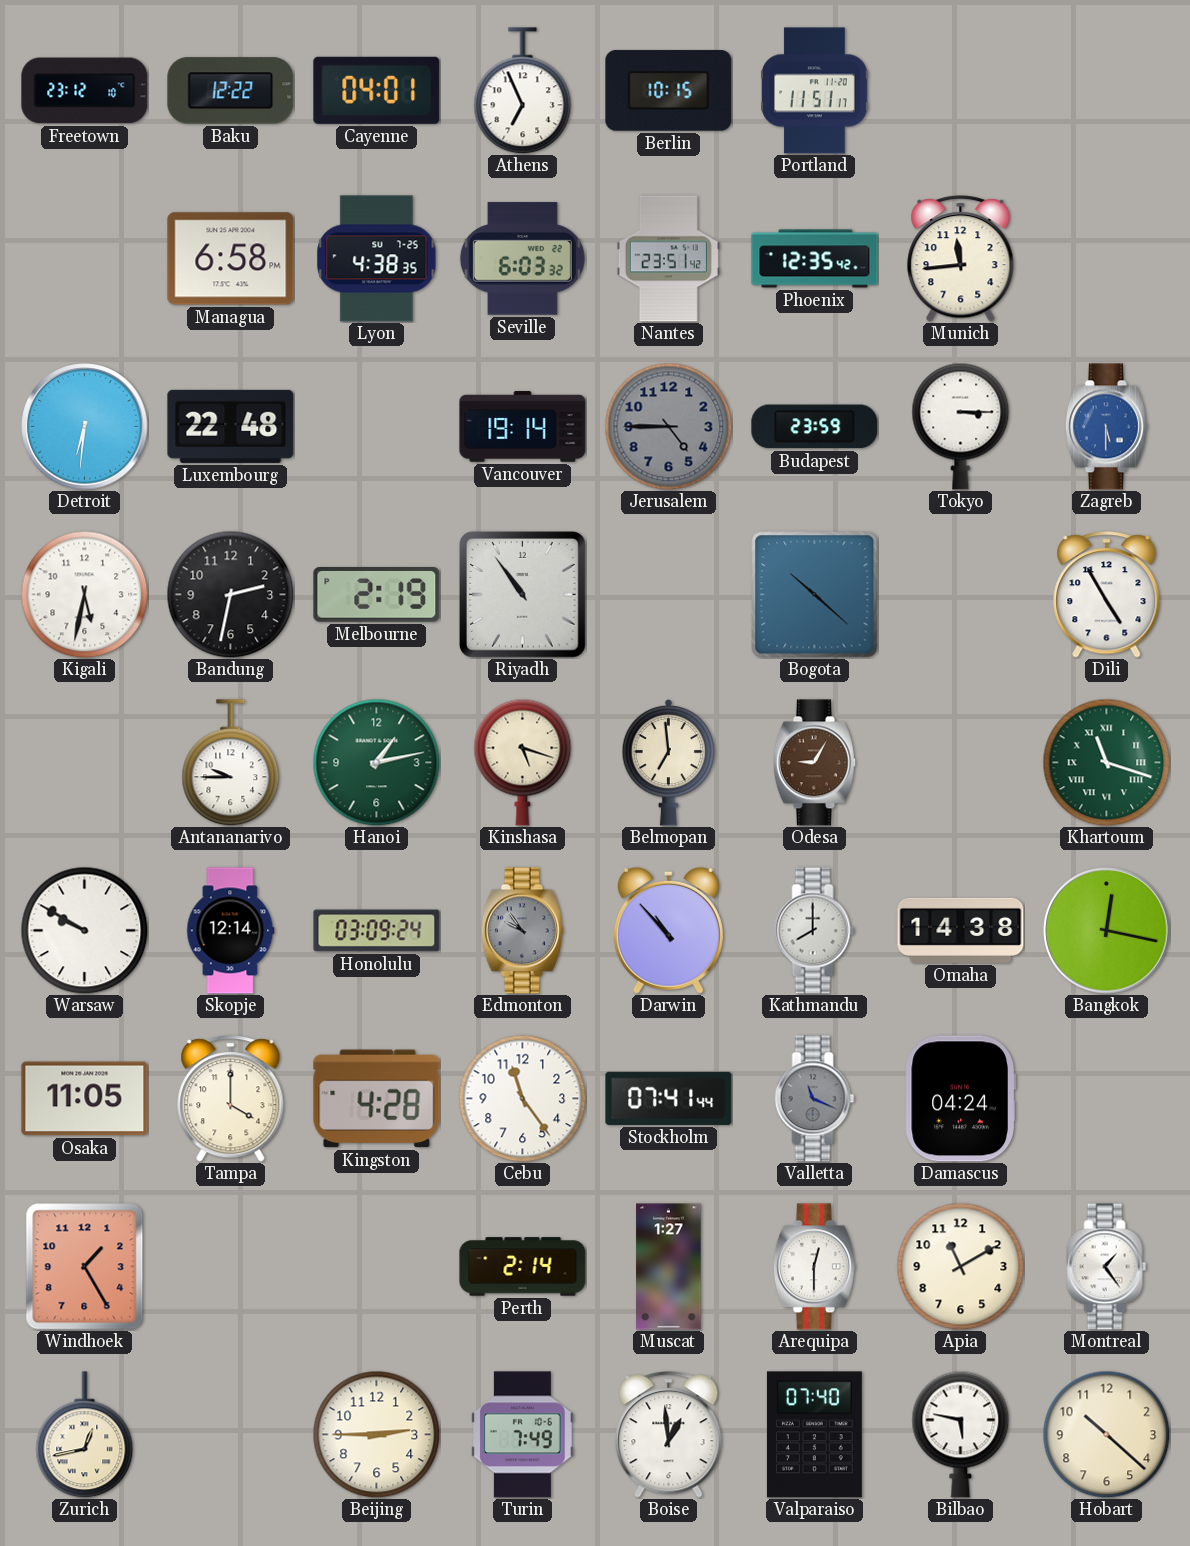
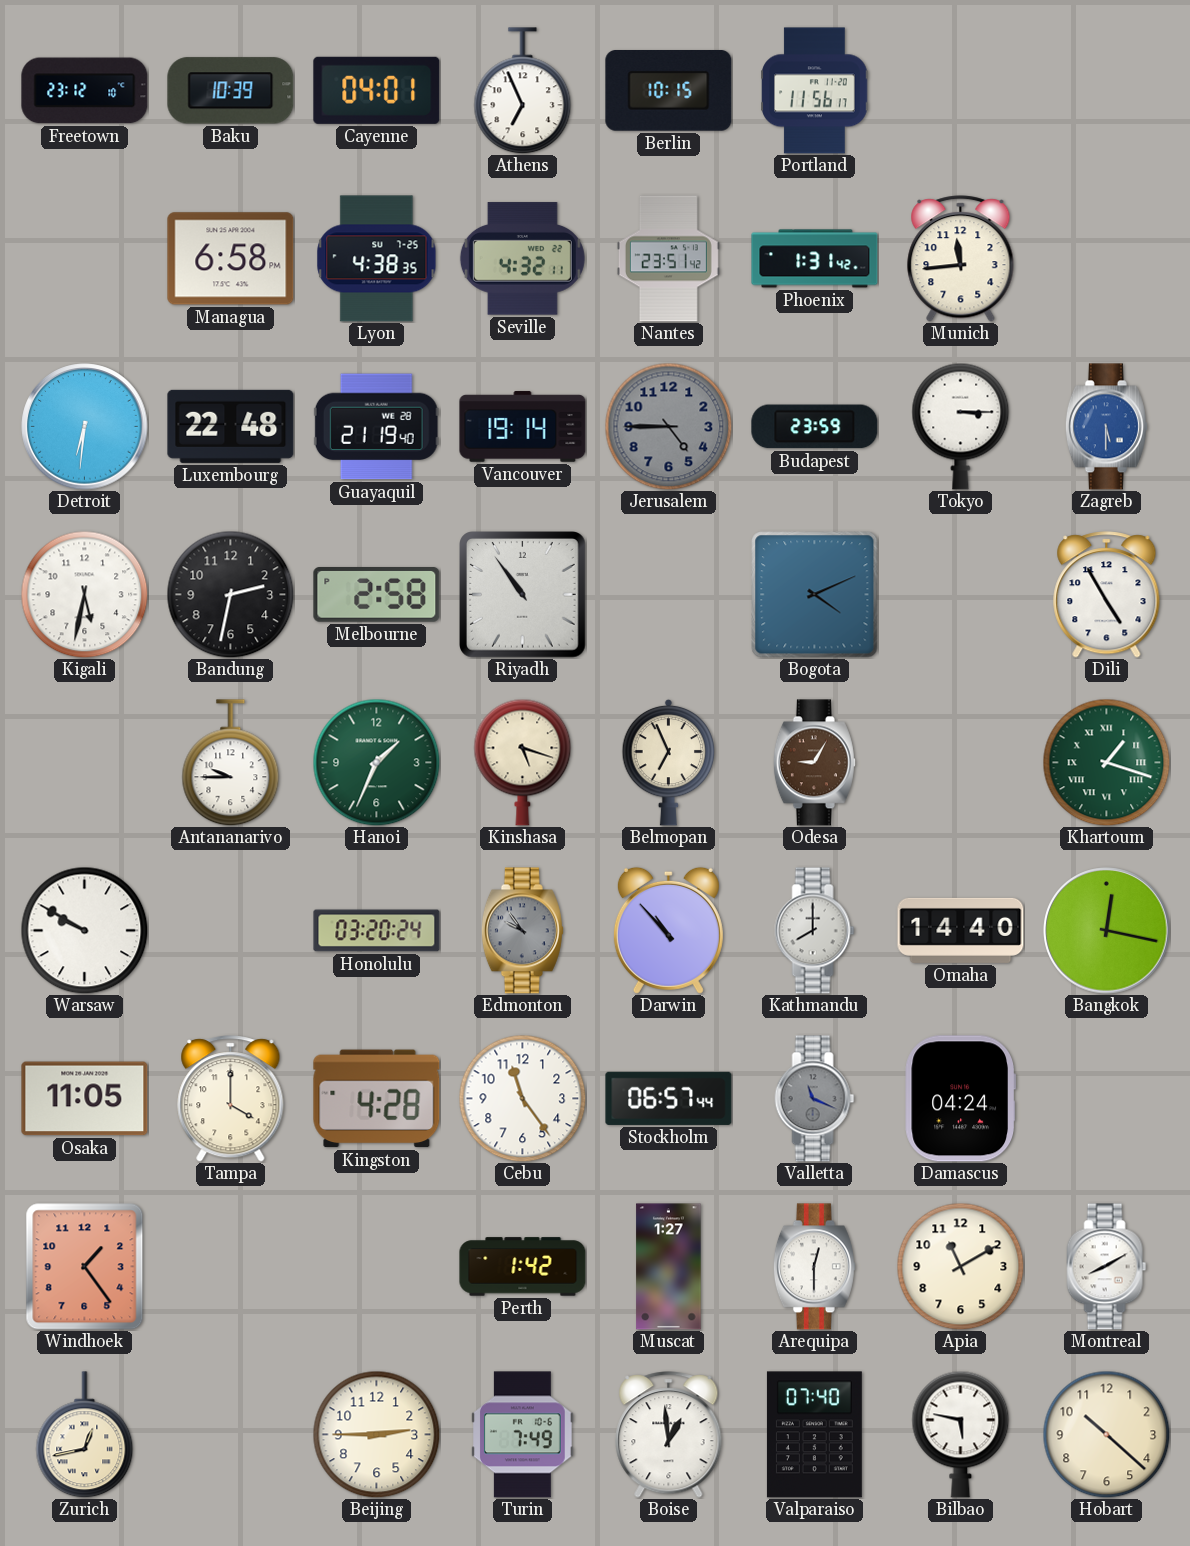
Baku: 12:22 -> 10:39
Portland: 11:51 -> 11:56
Seville: 6:03 -> 4:32
Phoenix: 12:35 -> 1:31
Guayaquil: none -> 21:19
Melbourne: 2:19 -> 2:58
Bogota: 10:22 -> 4:11
Hanoi: 1:13 -> 1:34
Belmopan: 6:59 -> 6:56
Khartoum: 11:18 -> 1:18
Skopje: 12:14 -> none
Honolulu: 03:09 -> 03:20
Omaha: 14:38 -> 14:40
Stockholm: 07:41 -> 06:57
Windhoek: 1:25 -> 1:24
Perth: 2:14 -> 1:42
Montreal: 1:24 -> 8:10
